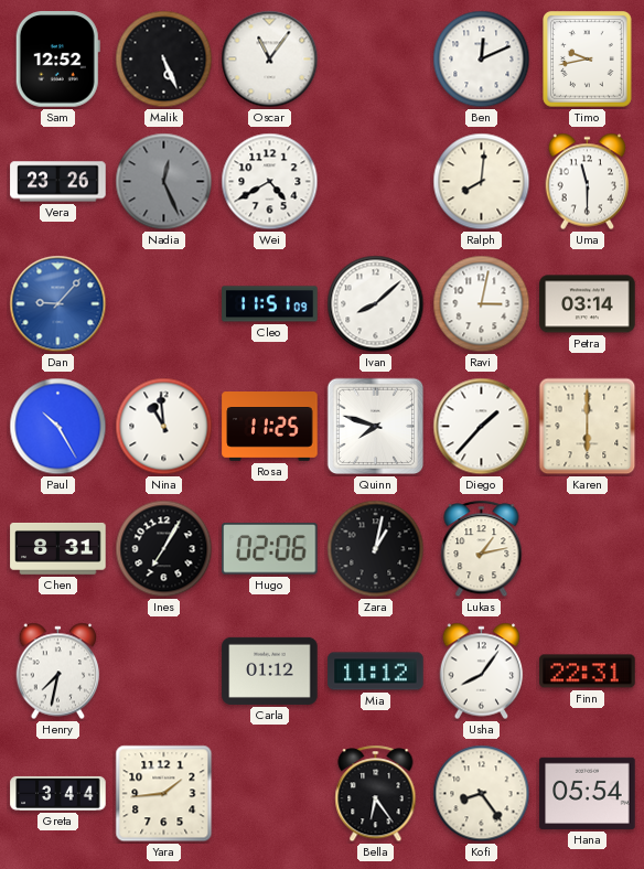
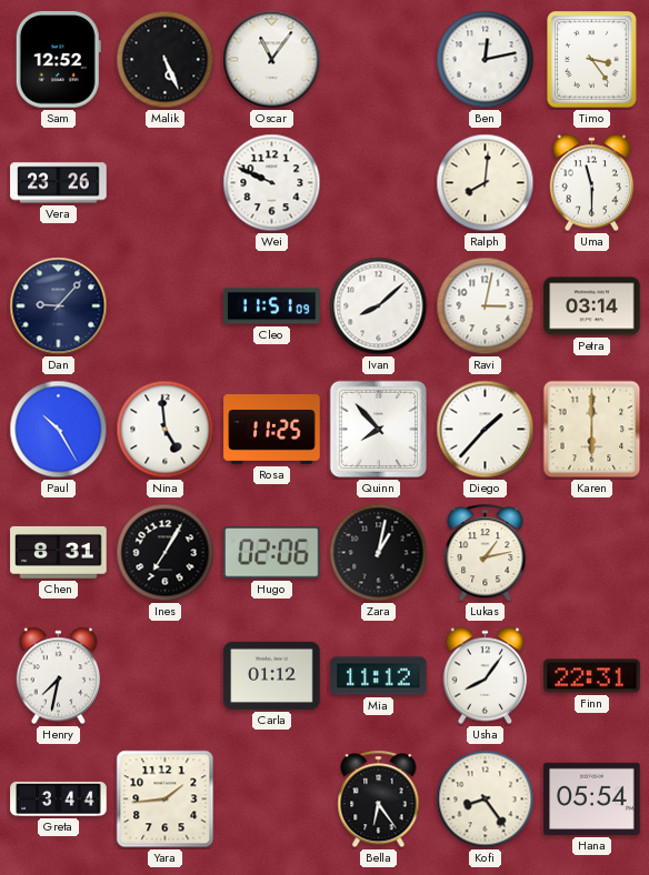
Ben: 12:11 -> 12:13
Timo: 9:43 -> 3:24
Nadia: 12:26 -> none
Wei: 4:40 -> 9:49
Dan dial: blue -> navy
Nina: 10:59 -> 4:59
Quinn: 7:48 -> 7:53
